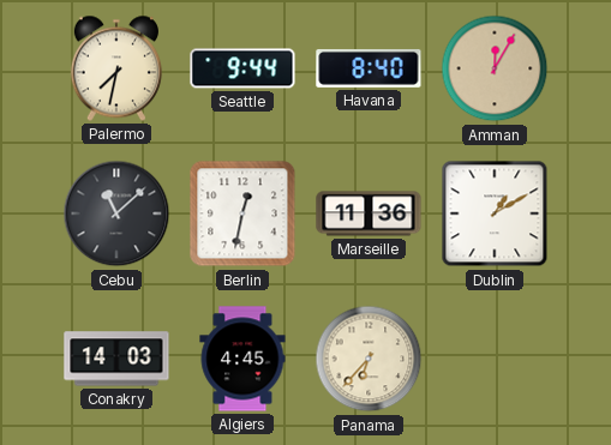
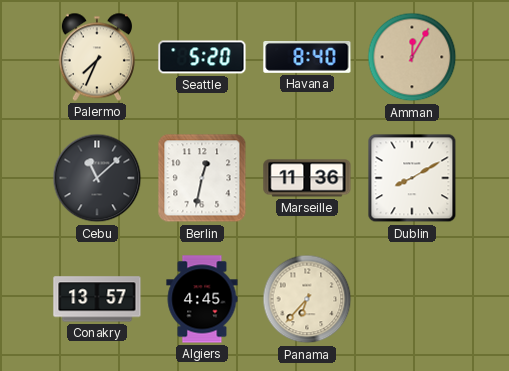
Palermo: 7:32 -> 7:34
Seattle: 9:44 -> 5:20
Dublin: 1:10 -> 8:10
Conakry: 14:03 -> 13:57
